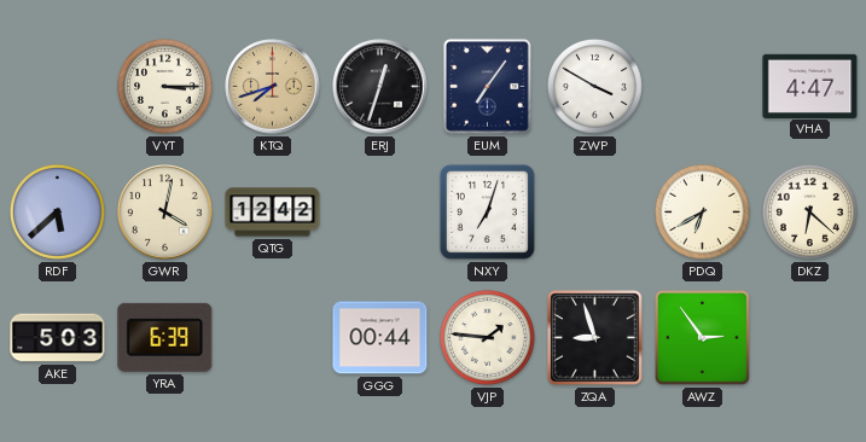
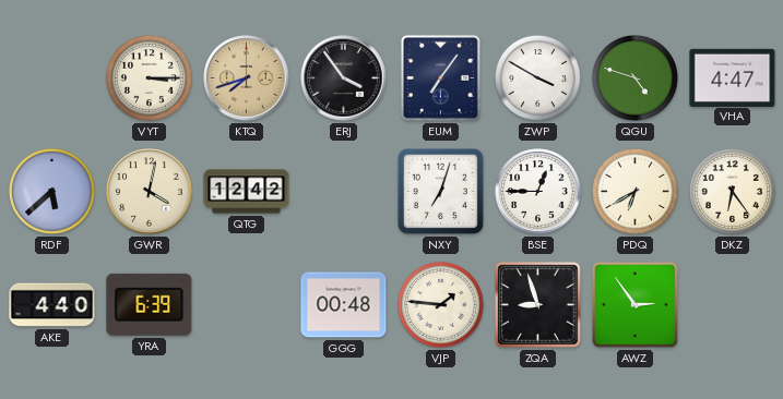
ERJ: 12:33 -> 3:54
QGU: none -> 4:48
BSE: none -> 12:45
DKZ: 6:22 -> 6:24
AKE: 5:03 -> 4:40
GGG: 00:44 -> 00:48
